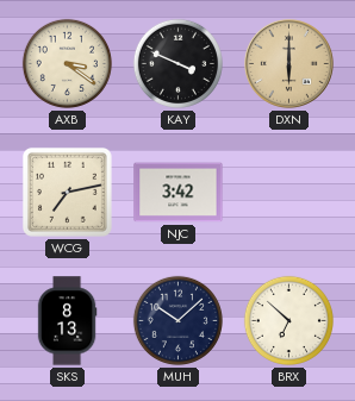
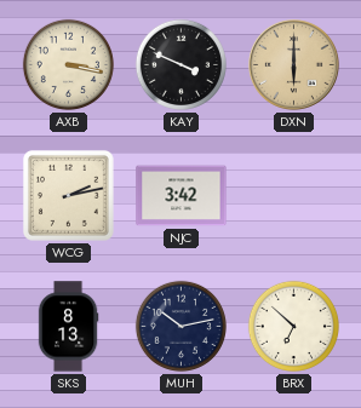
AXB: 3:21 -> 3:17
WCG: 7:13 -> 2:13
MUH: 10:08 -> 10:13
